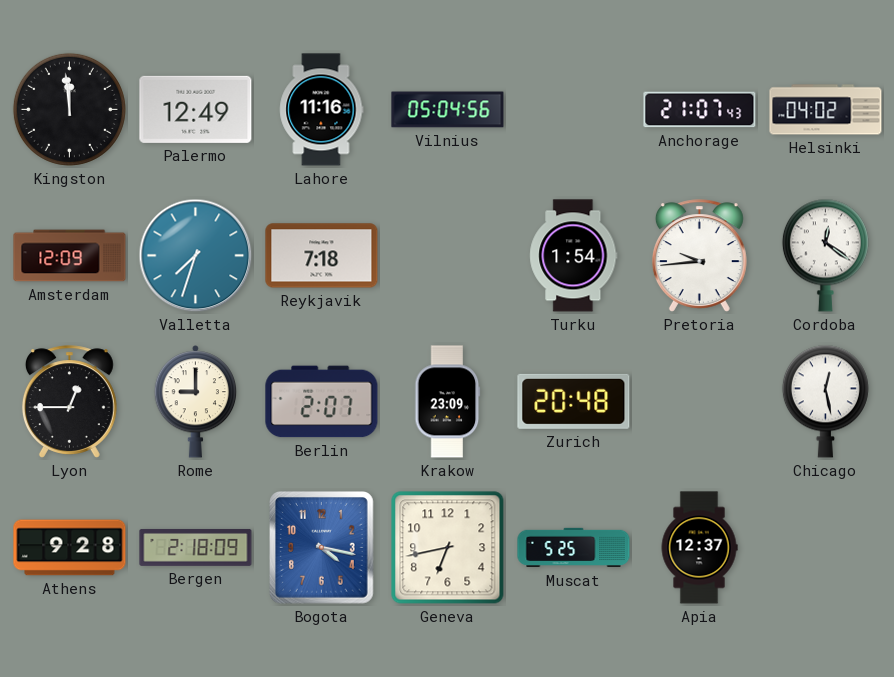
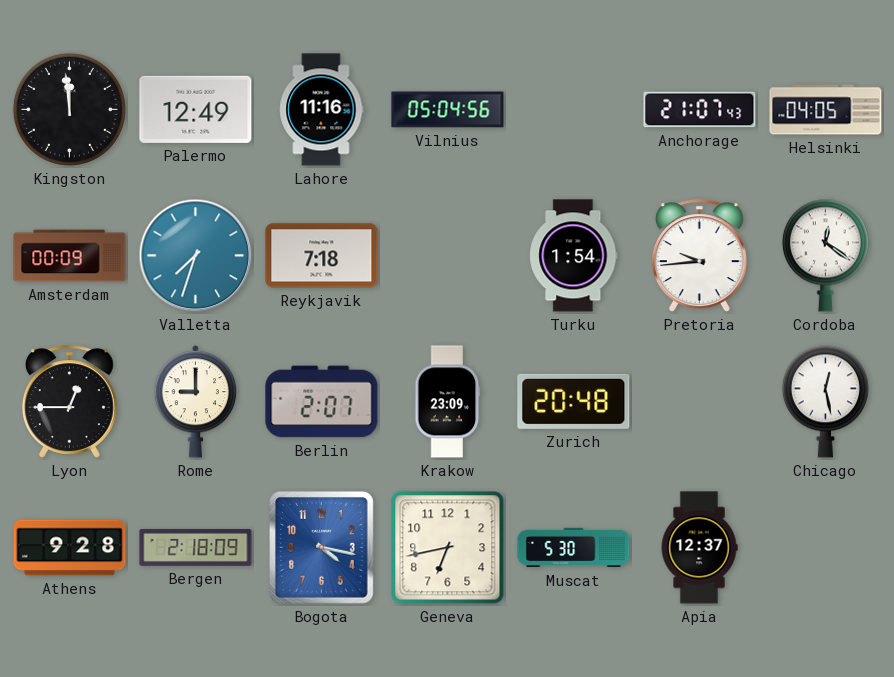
Helsinki: 04:02 -> 04:05
Amsterdam: 12:09 -> 00:09
Muscat: 5:25 -> 5:30
